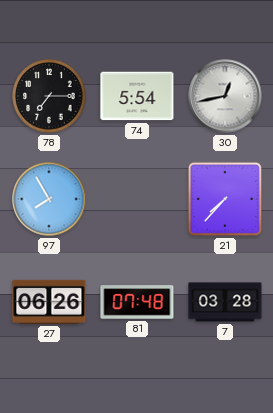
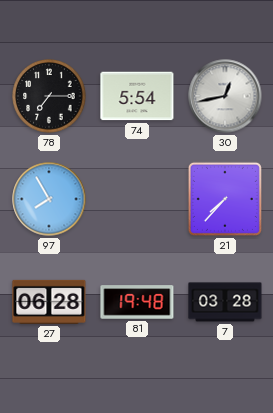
27: 06:26 -> 06:28
81: 07:48 -> 19:48
